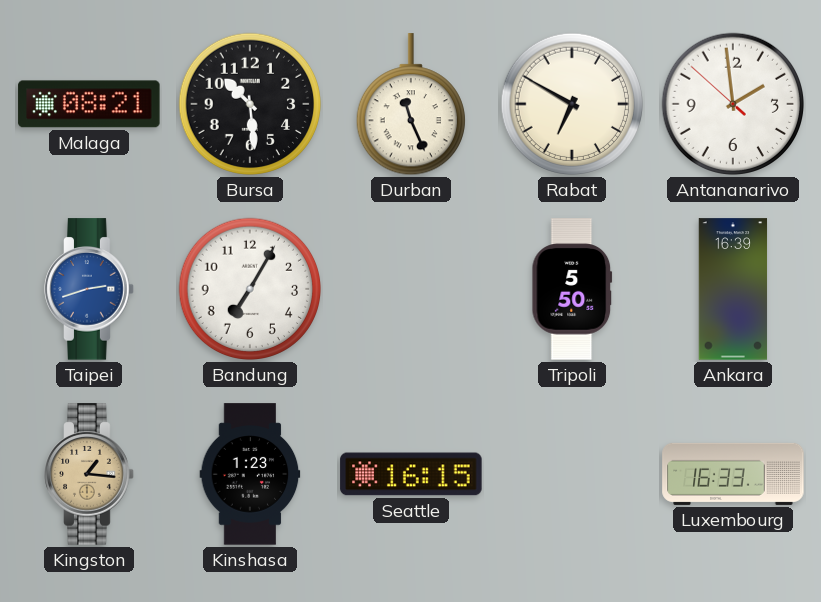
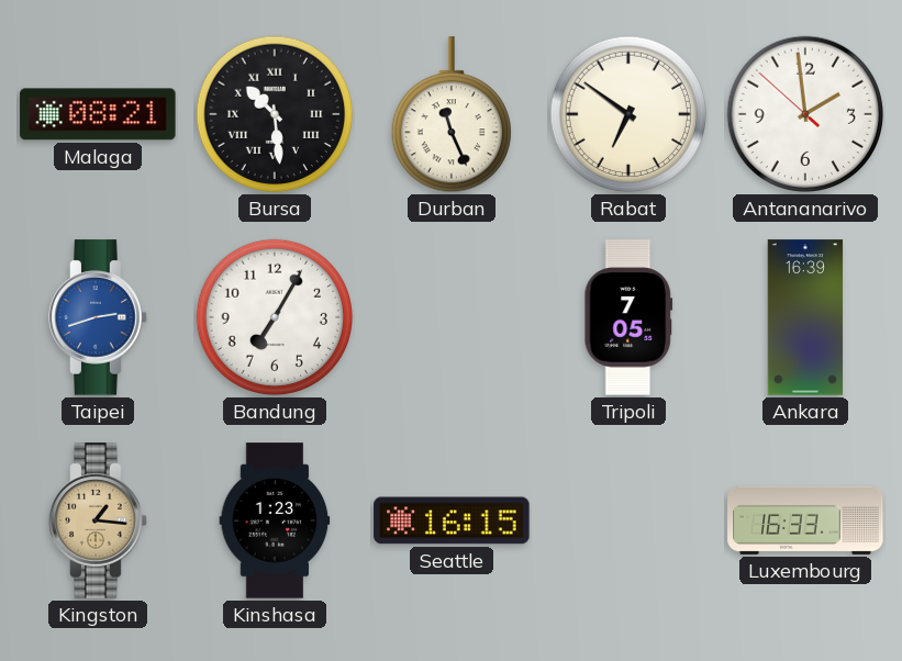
Bursa numerals: Arabic -> Roman
Rabat: 6:50 -> 6:51
Tripoli: 5:50 -> 7:05
